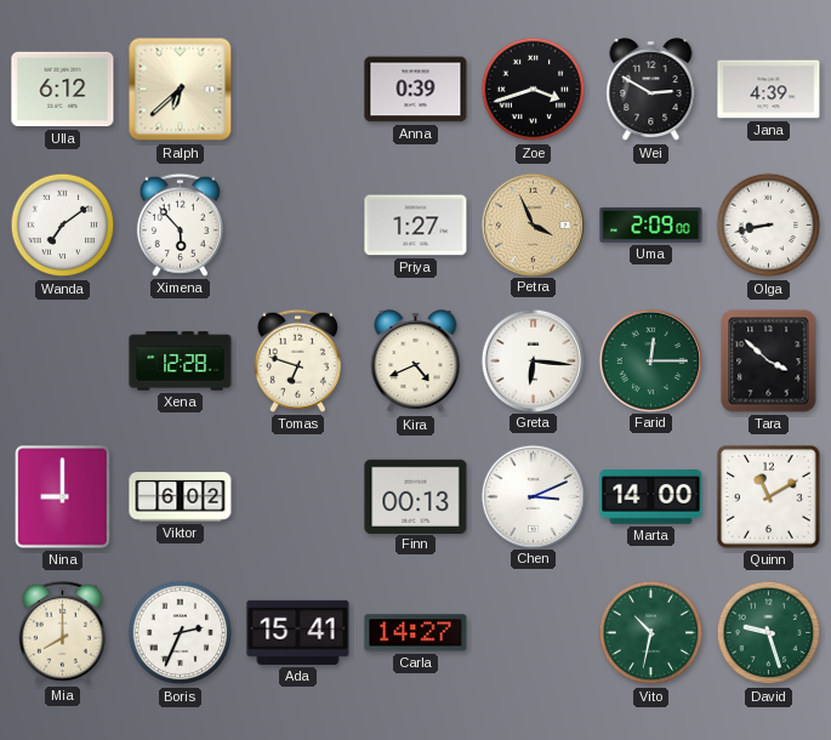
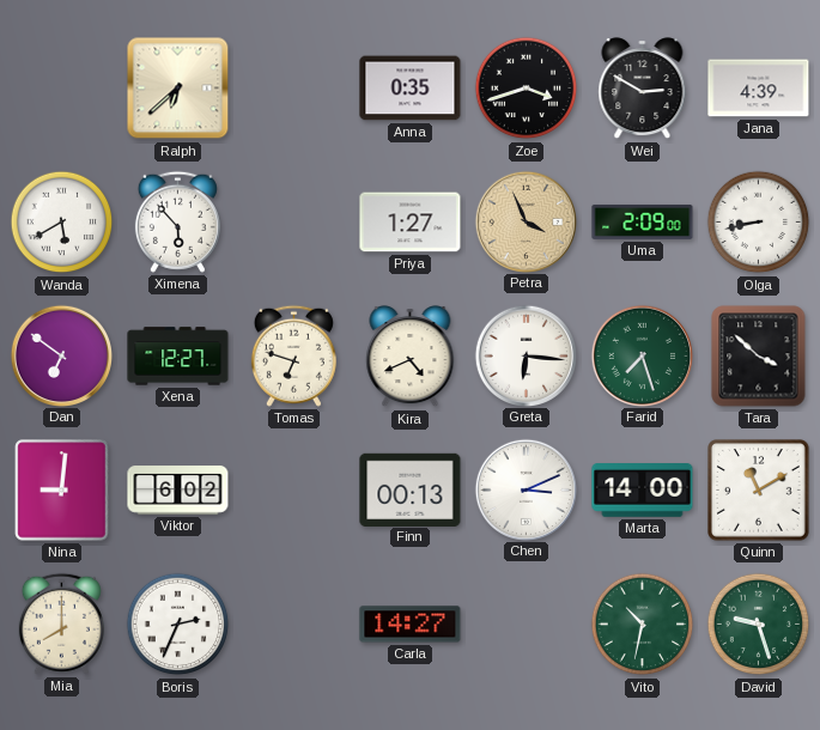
Ulla: 6:12 -> none
Anna: 0:39 -> 0:35
Wanda: 7:09 -> 5:40
Dan: none -> 6:51
Xena: 12:28 -> 12:27
Farid: 12:15 -> 7:27
Nina: 9:00 -> 9:01
Ada: 15:41 -> none
